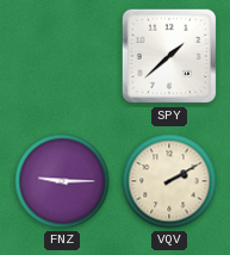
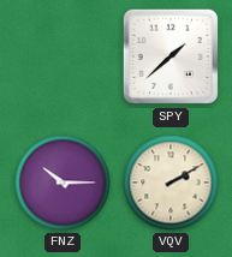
FNZ: 9:15 -> 10:15
